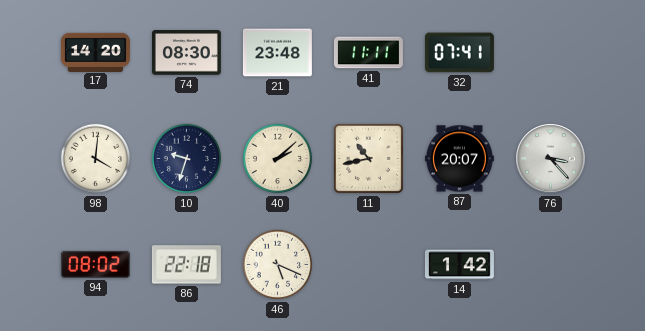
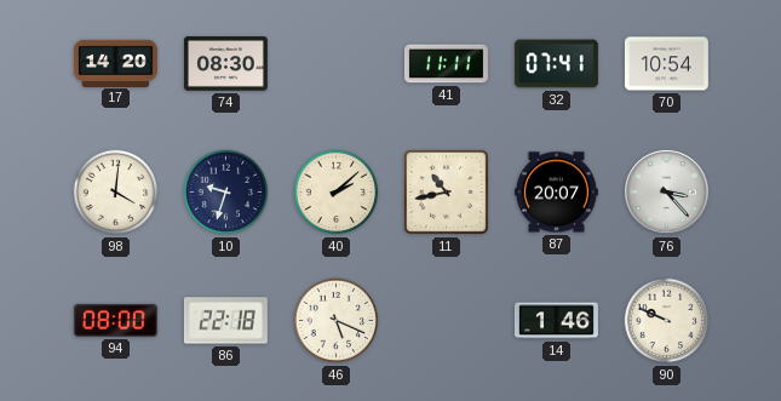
21: 23:48 -> none
70: none -> 10:54
94: 08:02 -> 08:00
14: 1:42 -> 1:46
90: none -> 9:49
